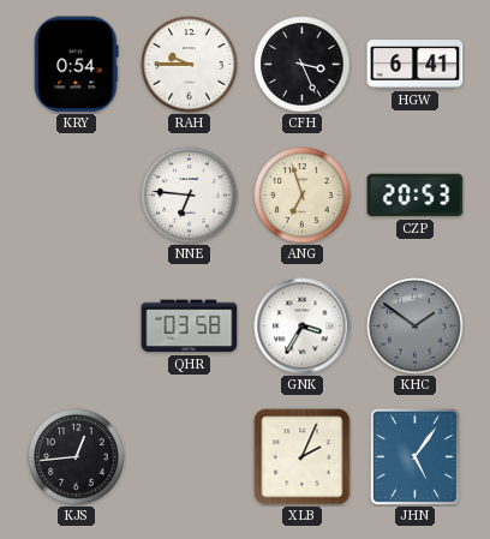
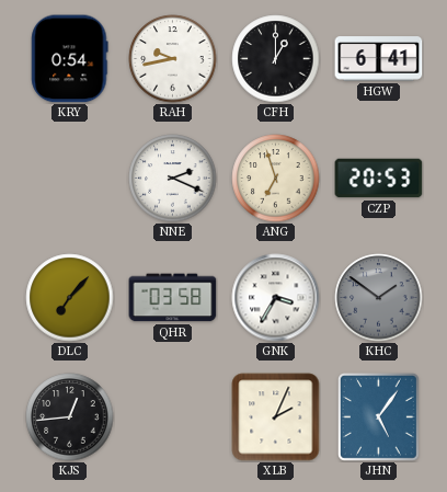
RAH: 9:45 -> 9:43
CFH: 3:26 -> 1:00
NNE: 6:46 -> 2:19
DLC: none -> 7:07
